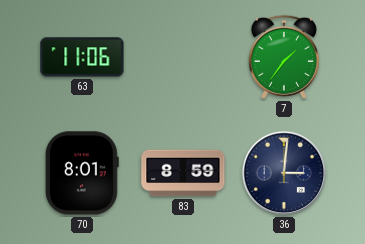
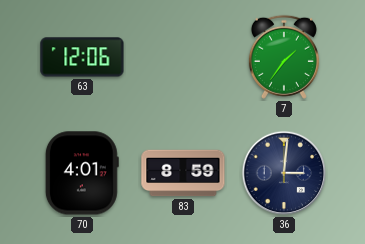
63: 11:06 -> 12:06
70: 8:01 -> 4:01
